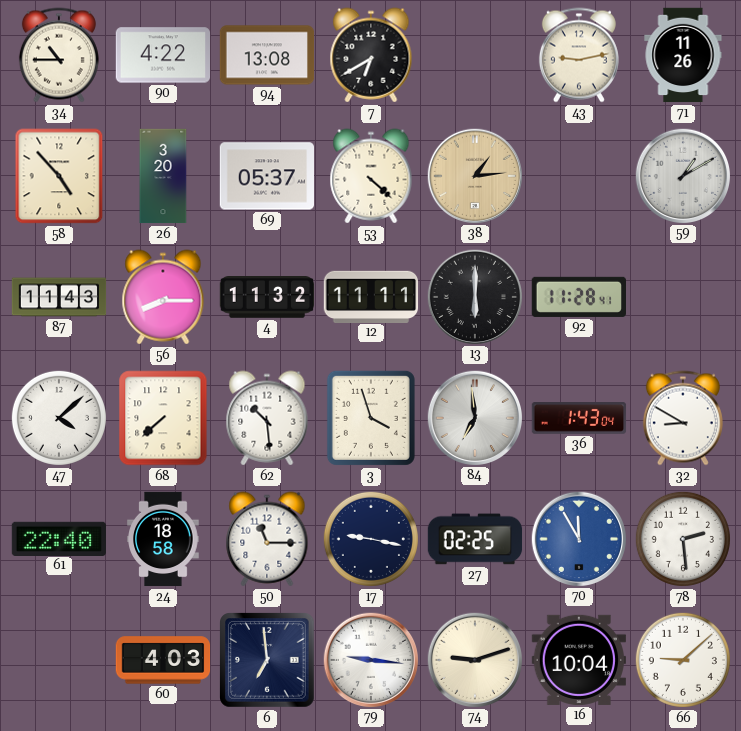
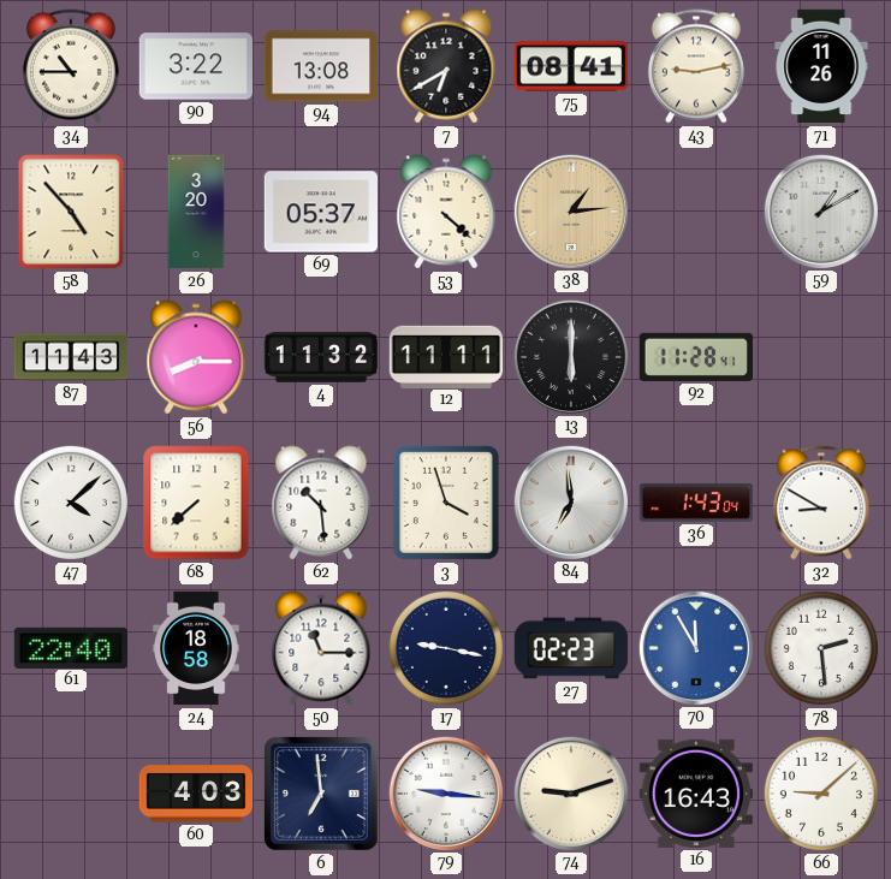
90: 4:22 -> 3:22
75: none -> 08:41
27: 02:25 -> 02:23
16: 10:04 -> 16:43
